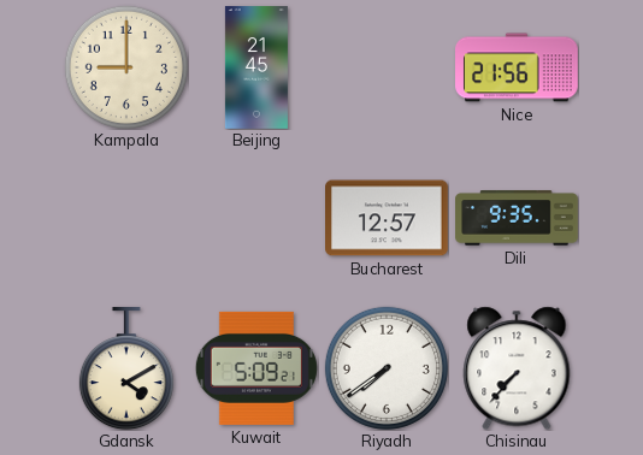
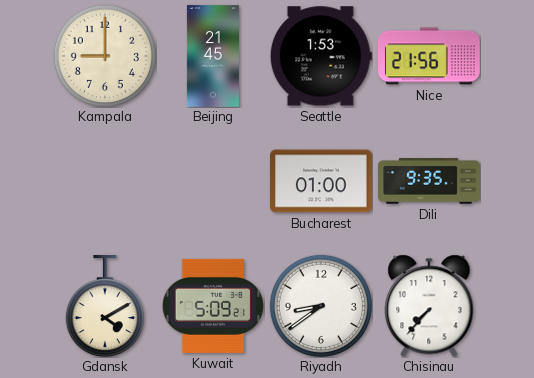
Seattle: none -> 1:53
Bucharest: 12:57 -> 01:00
Riyadh: 7:39 -> 8:39
